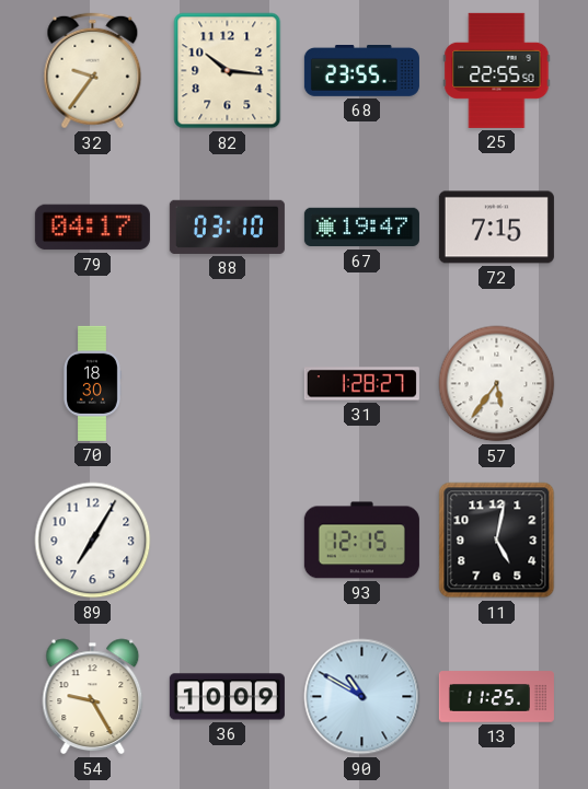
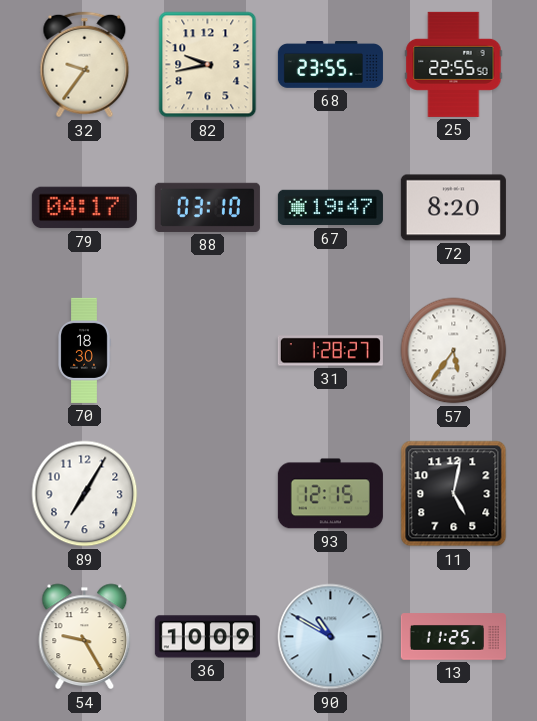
82: 10:16 -> 9:43
72: 7:15 -> 8:20
